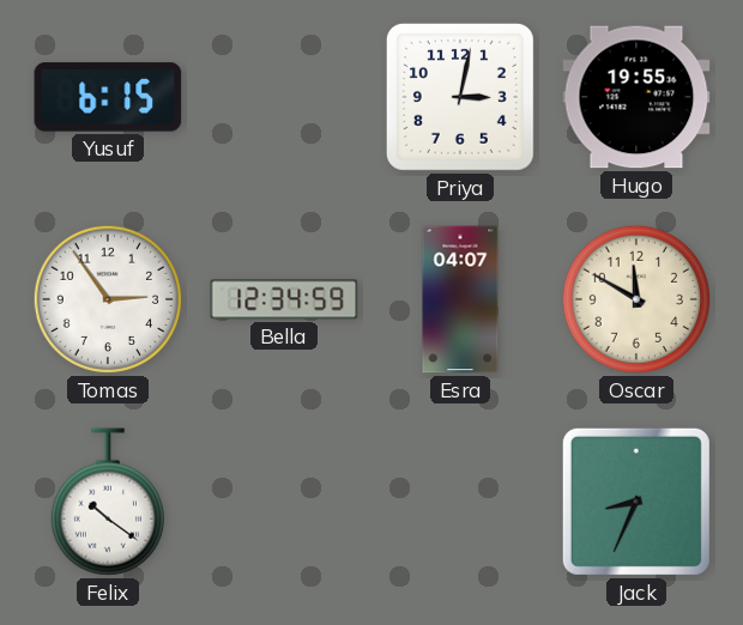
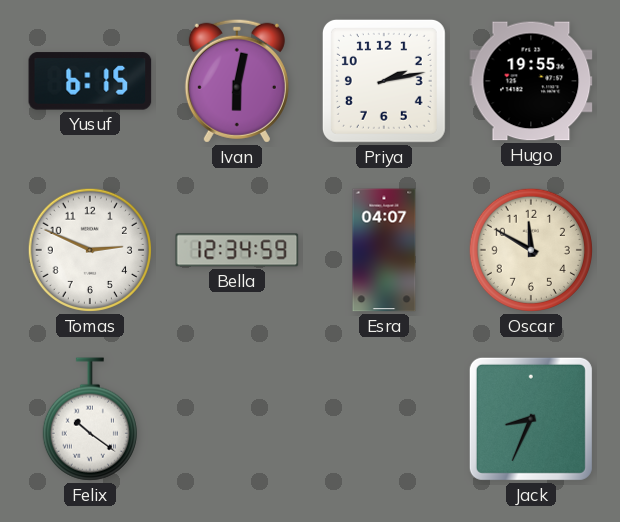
Ivan: none -> 6:02
Priya: 3:02 -> 2:13
Tomas: 2:54 -> 2:49
